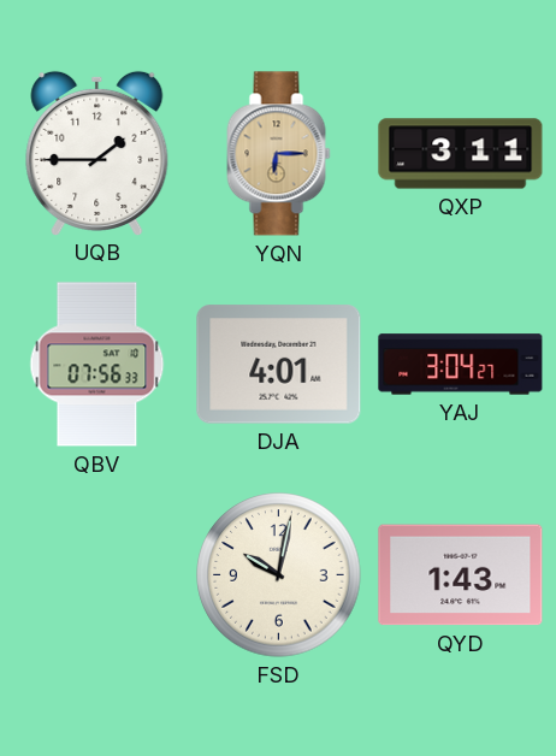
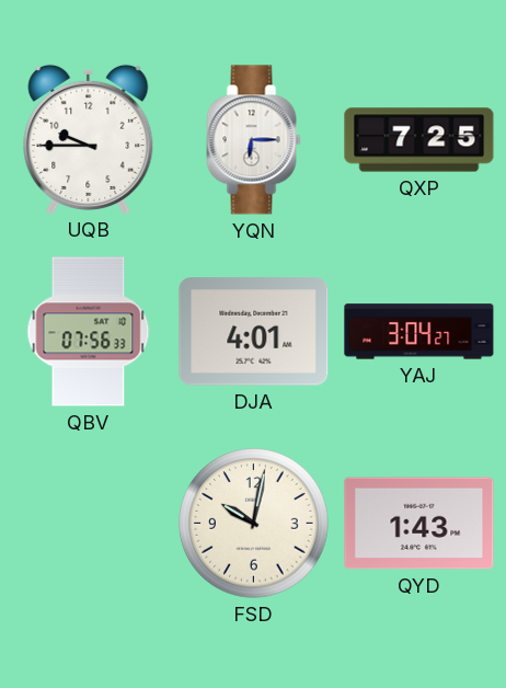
UQB: 1:45 -> 9:45
YQN dial: champagne -> white
QXP: 3:11 -> 7:25
